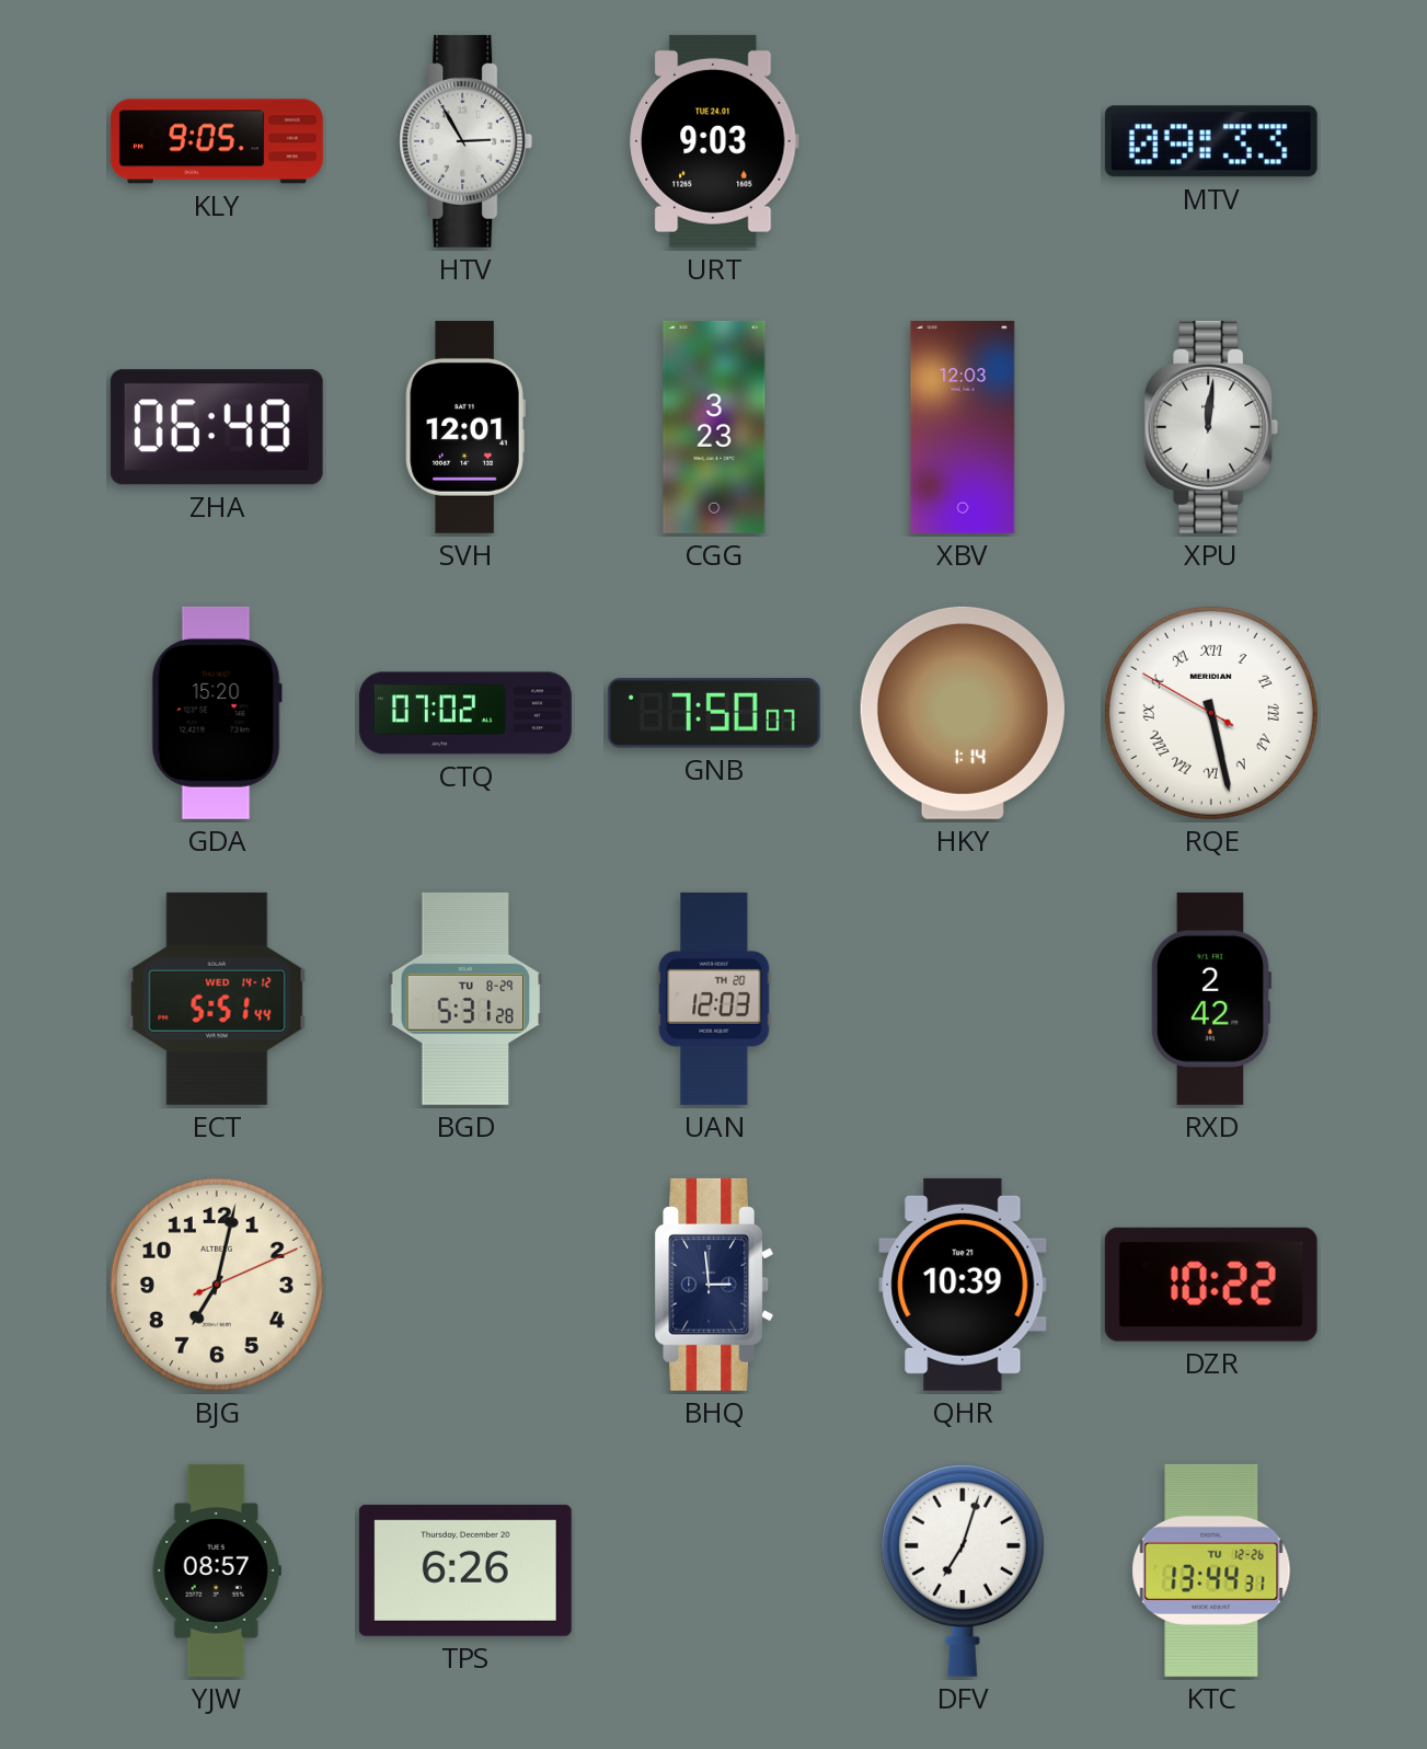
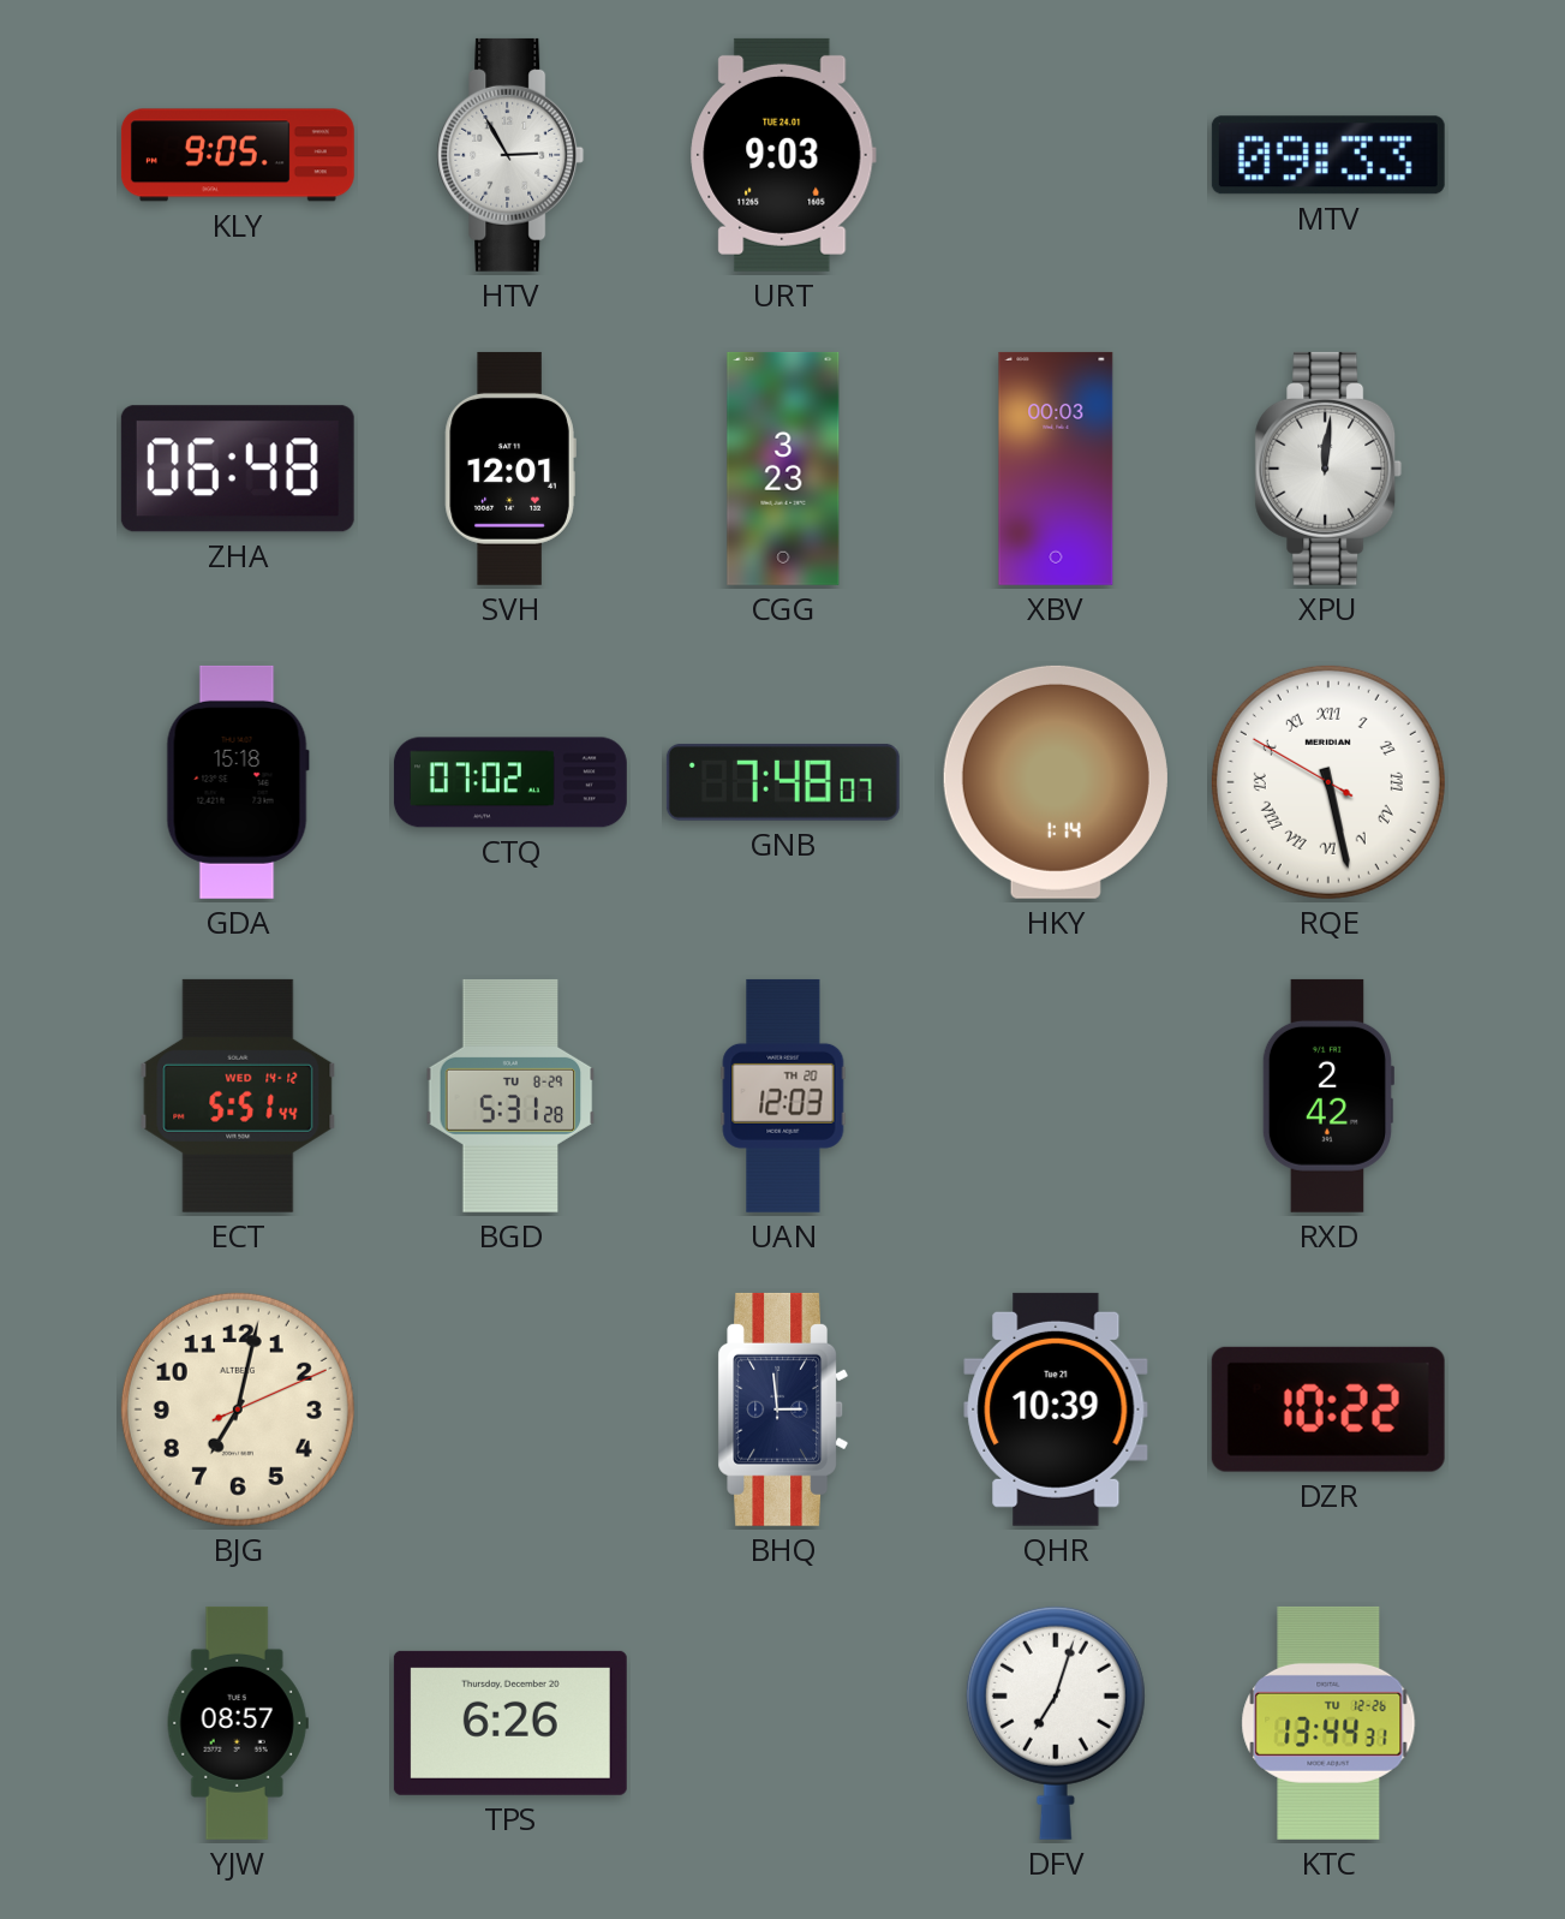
XBV: 12:03 -> 00:03
GDA: 15:20 -> 15:18
GNB: 7:50 -> 7:48
